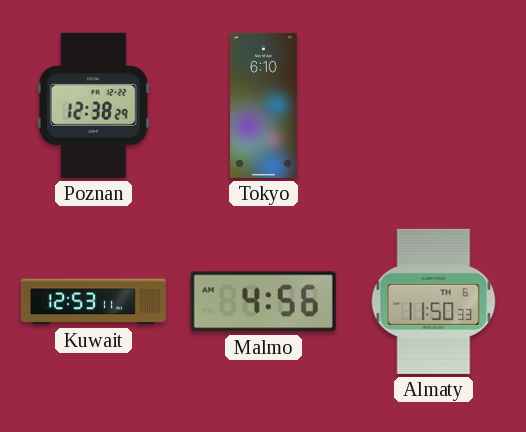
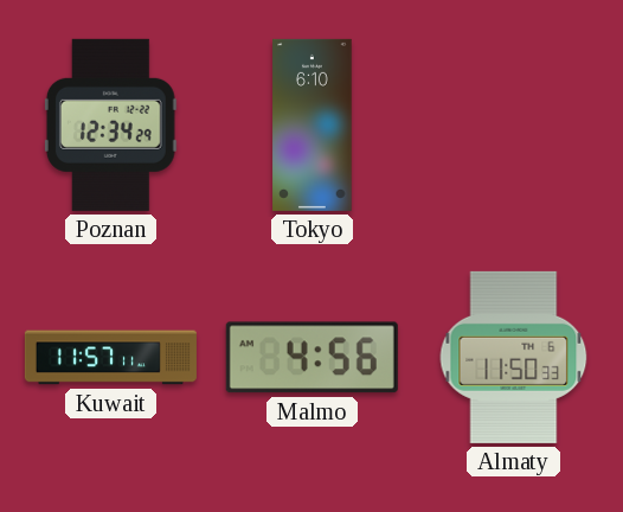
Poznan: 12:38 -> 12:34
Kuwait: 12:53 -> 11:57
